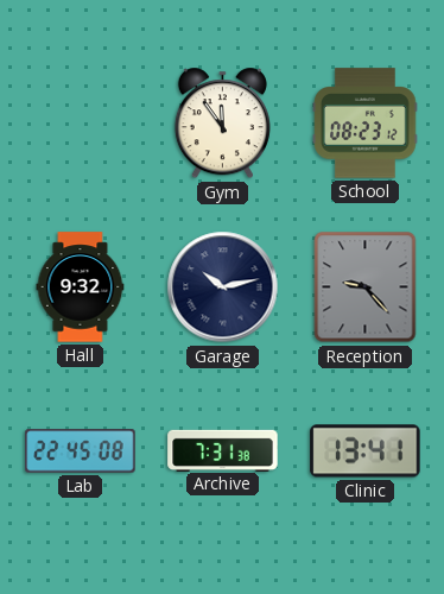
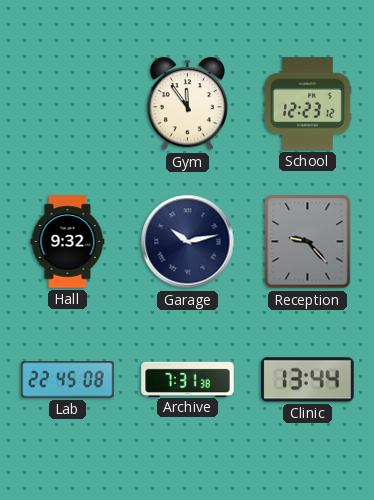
School: 08:23 -> 12:23
Clinic: 13:41 -> 13:44
